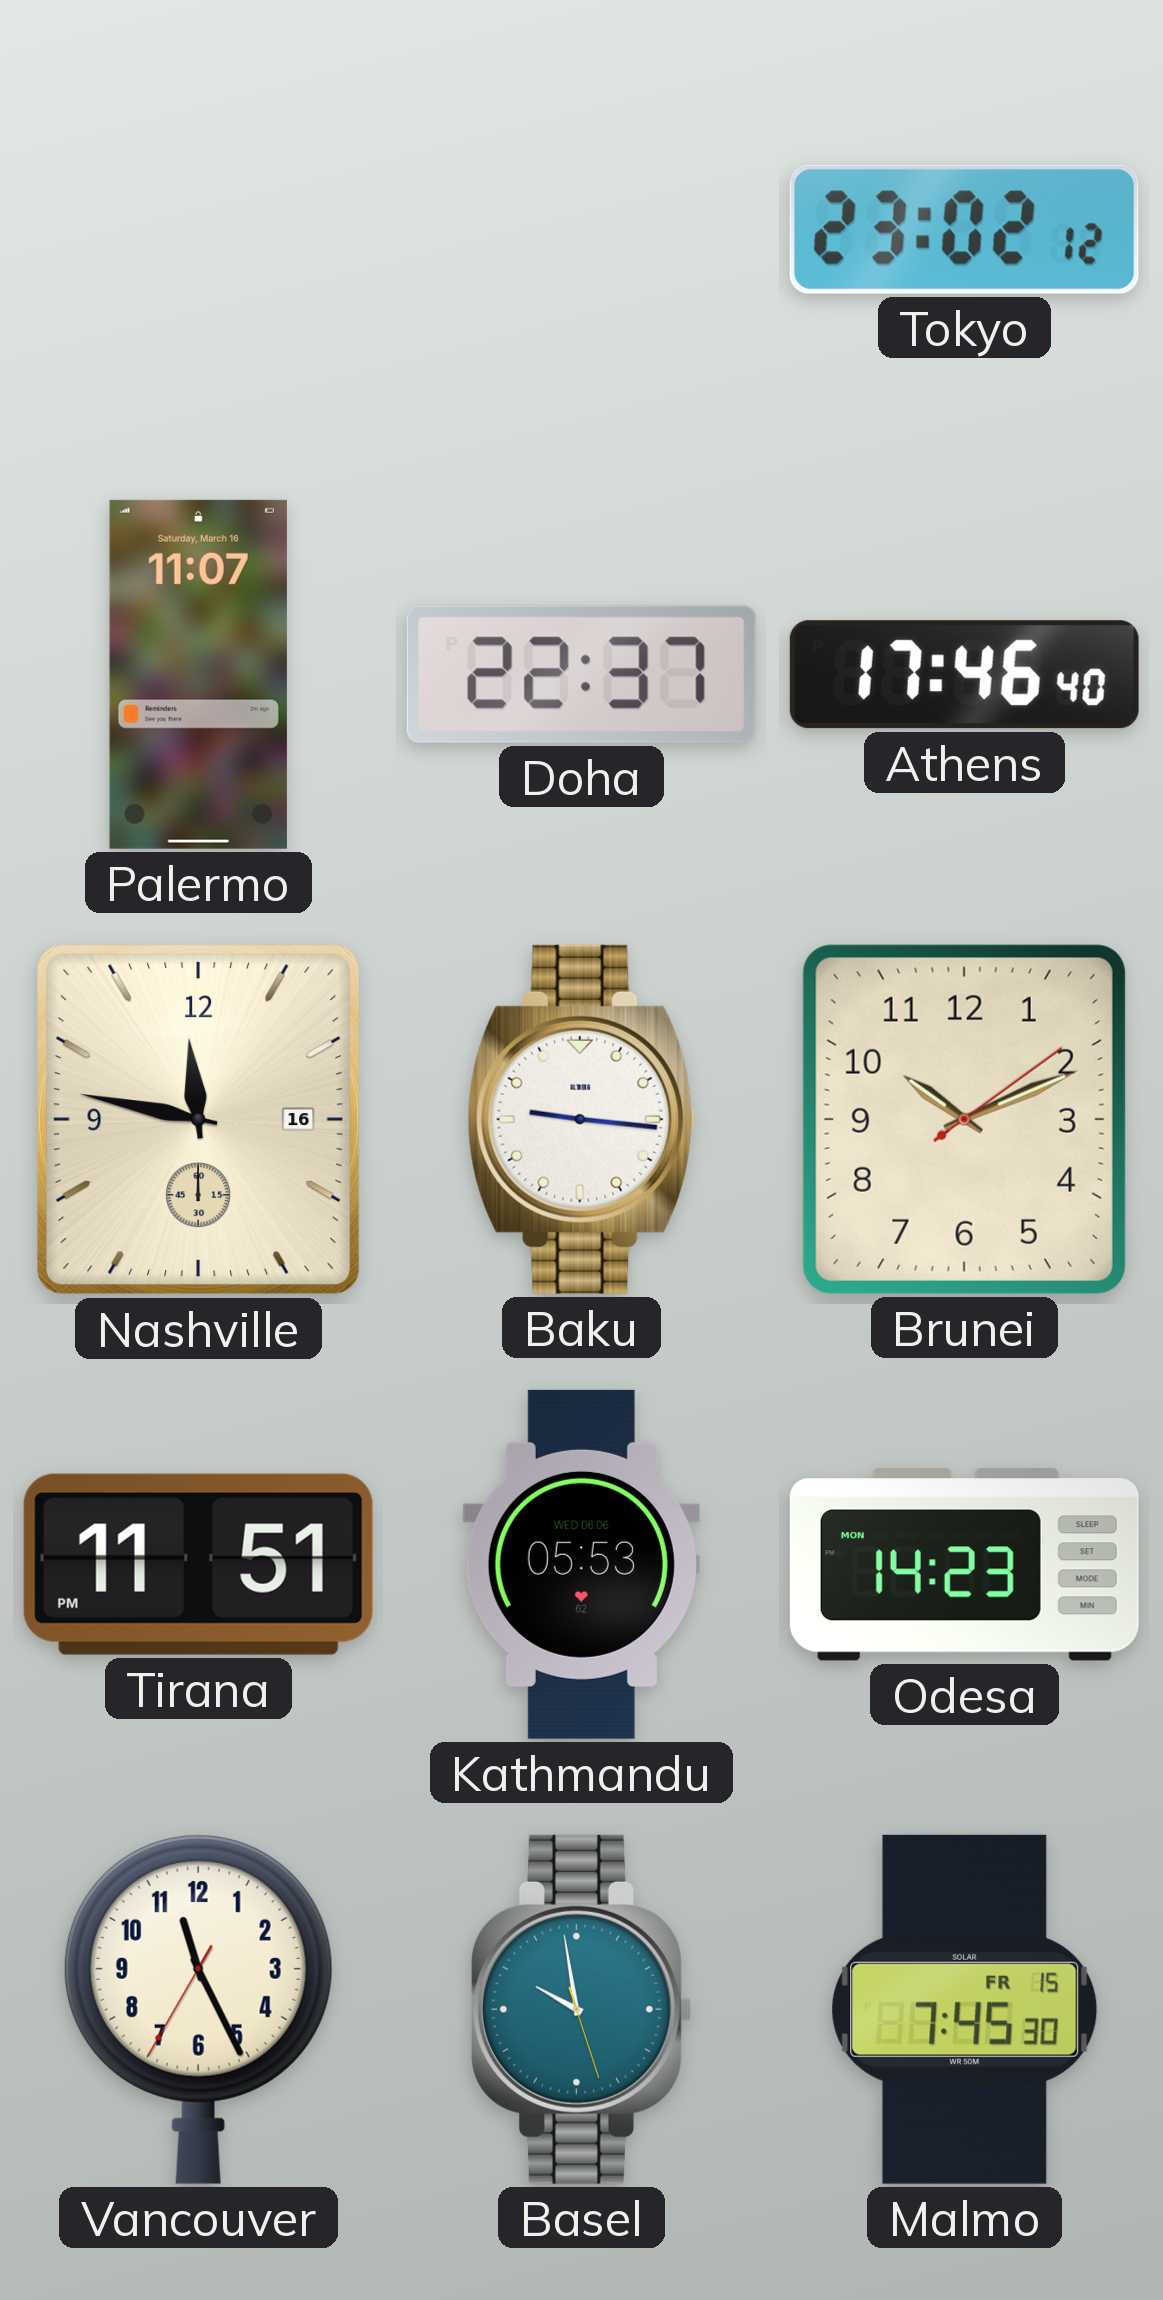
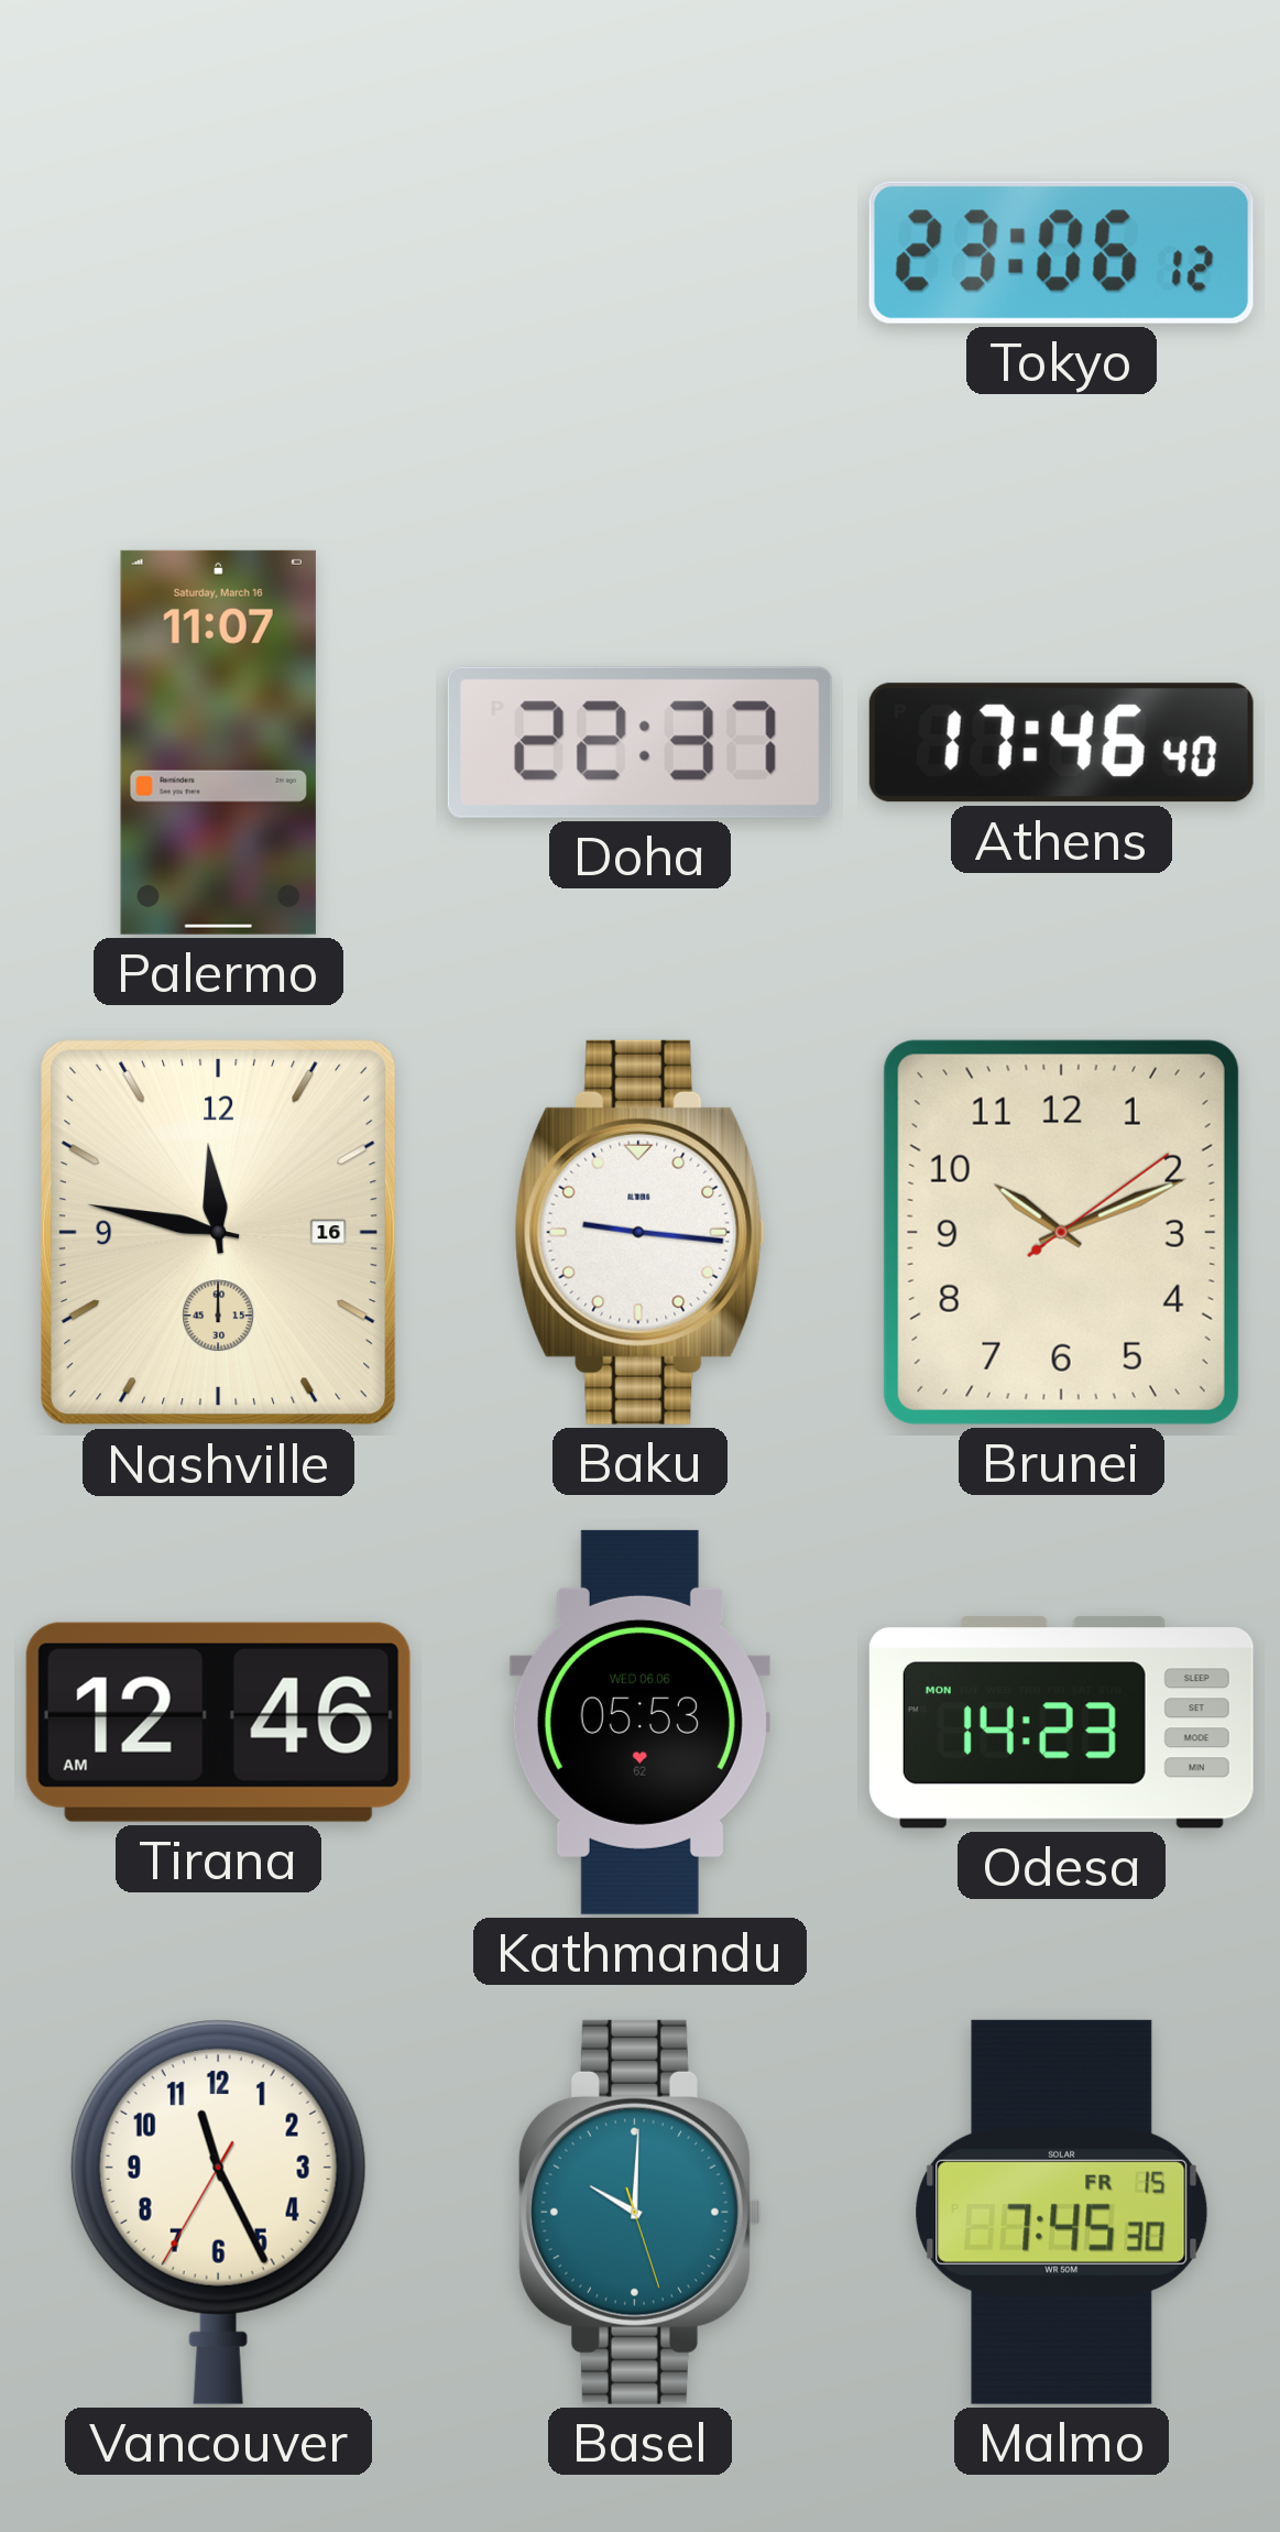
Tokyo: 23:02 -> 23:06
Tirana: 11:51 -> 12:46
Basel: 9:58 -> 10:00
